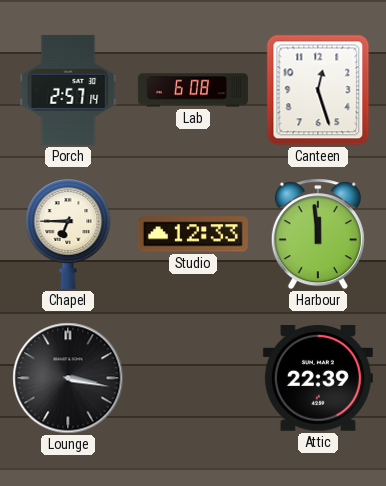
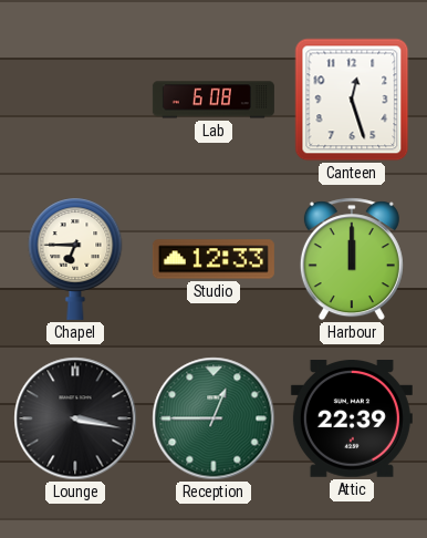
Porch: 2:57 -> none
Harbour: 11:59 -> 12:00
Reception: none -> 12:45
